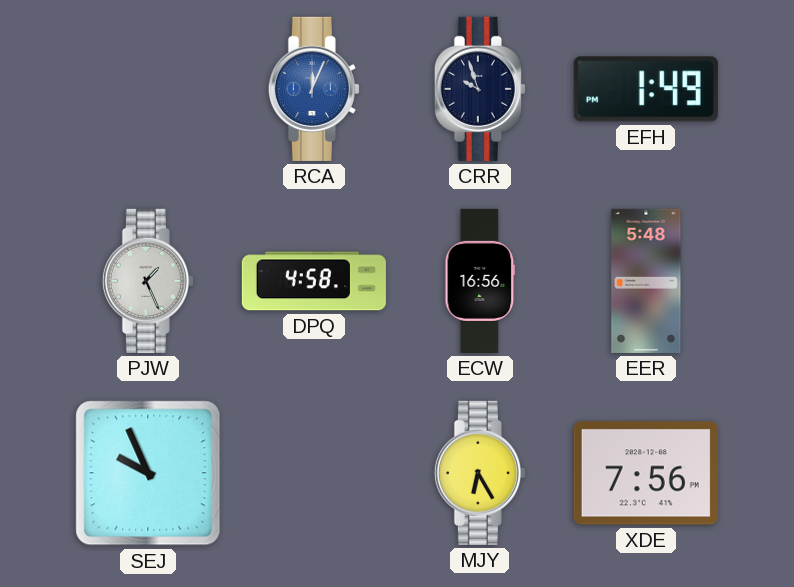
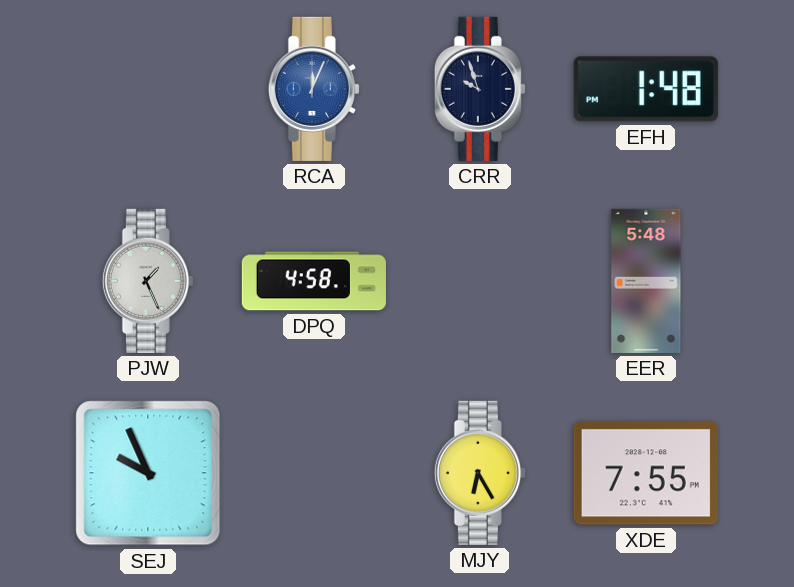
EFH: 1:49 -> 1:48
ECW: 16:56 -> none
XDE: 7:56 -> 7:55
